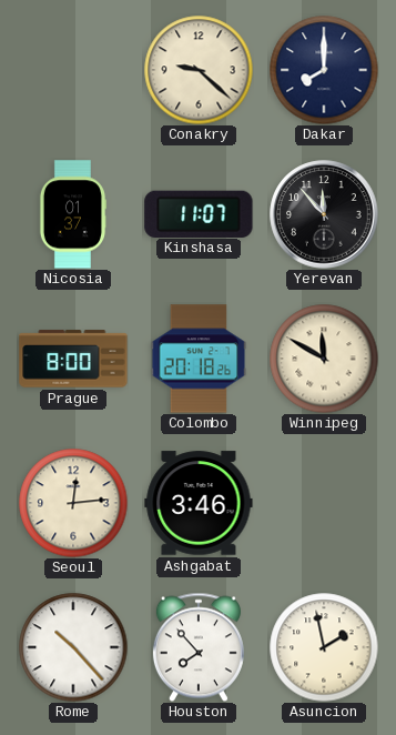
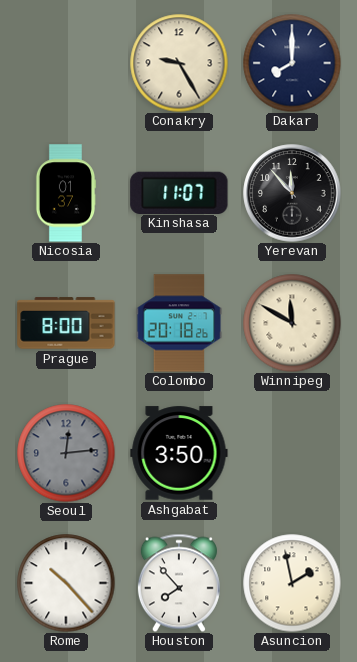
Conakry: 9:22 -> 9:25
Seoul dial: cream -> grey
Ashgabat: 3:46 -> 3:50
